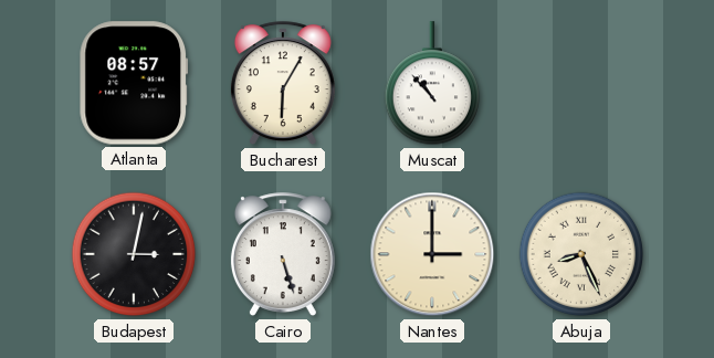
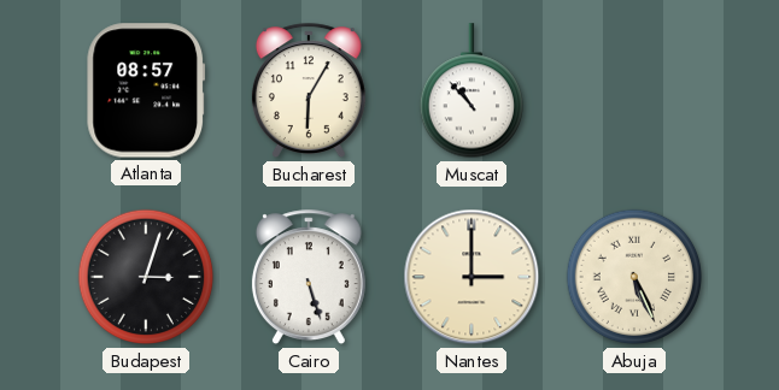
Budapest: 3:02 -> 3:03
Abuja: 8:26 -> 5:26
